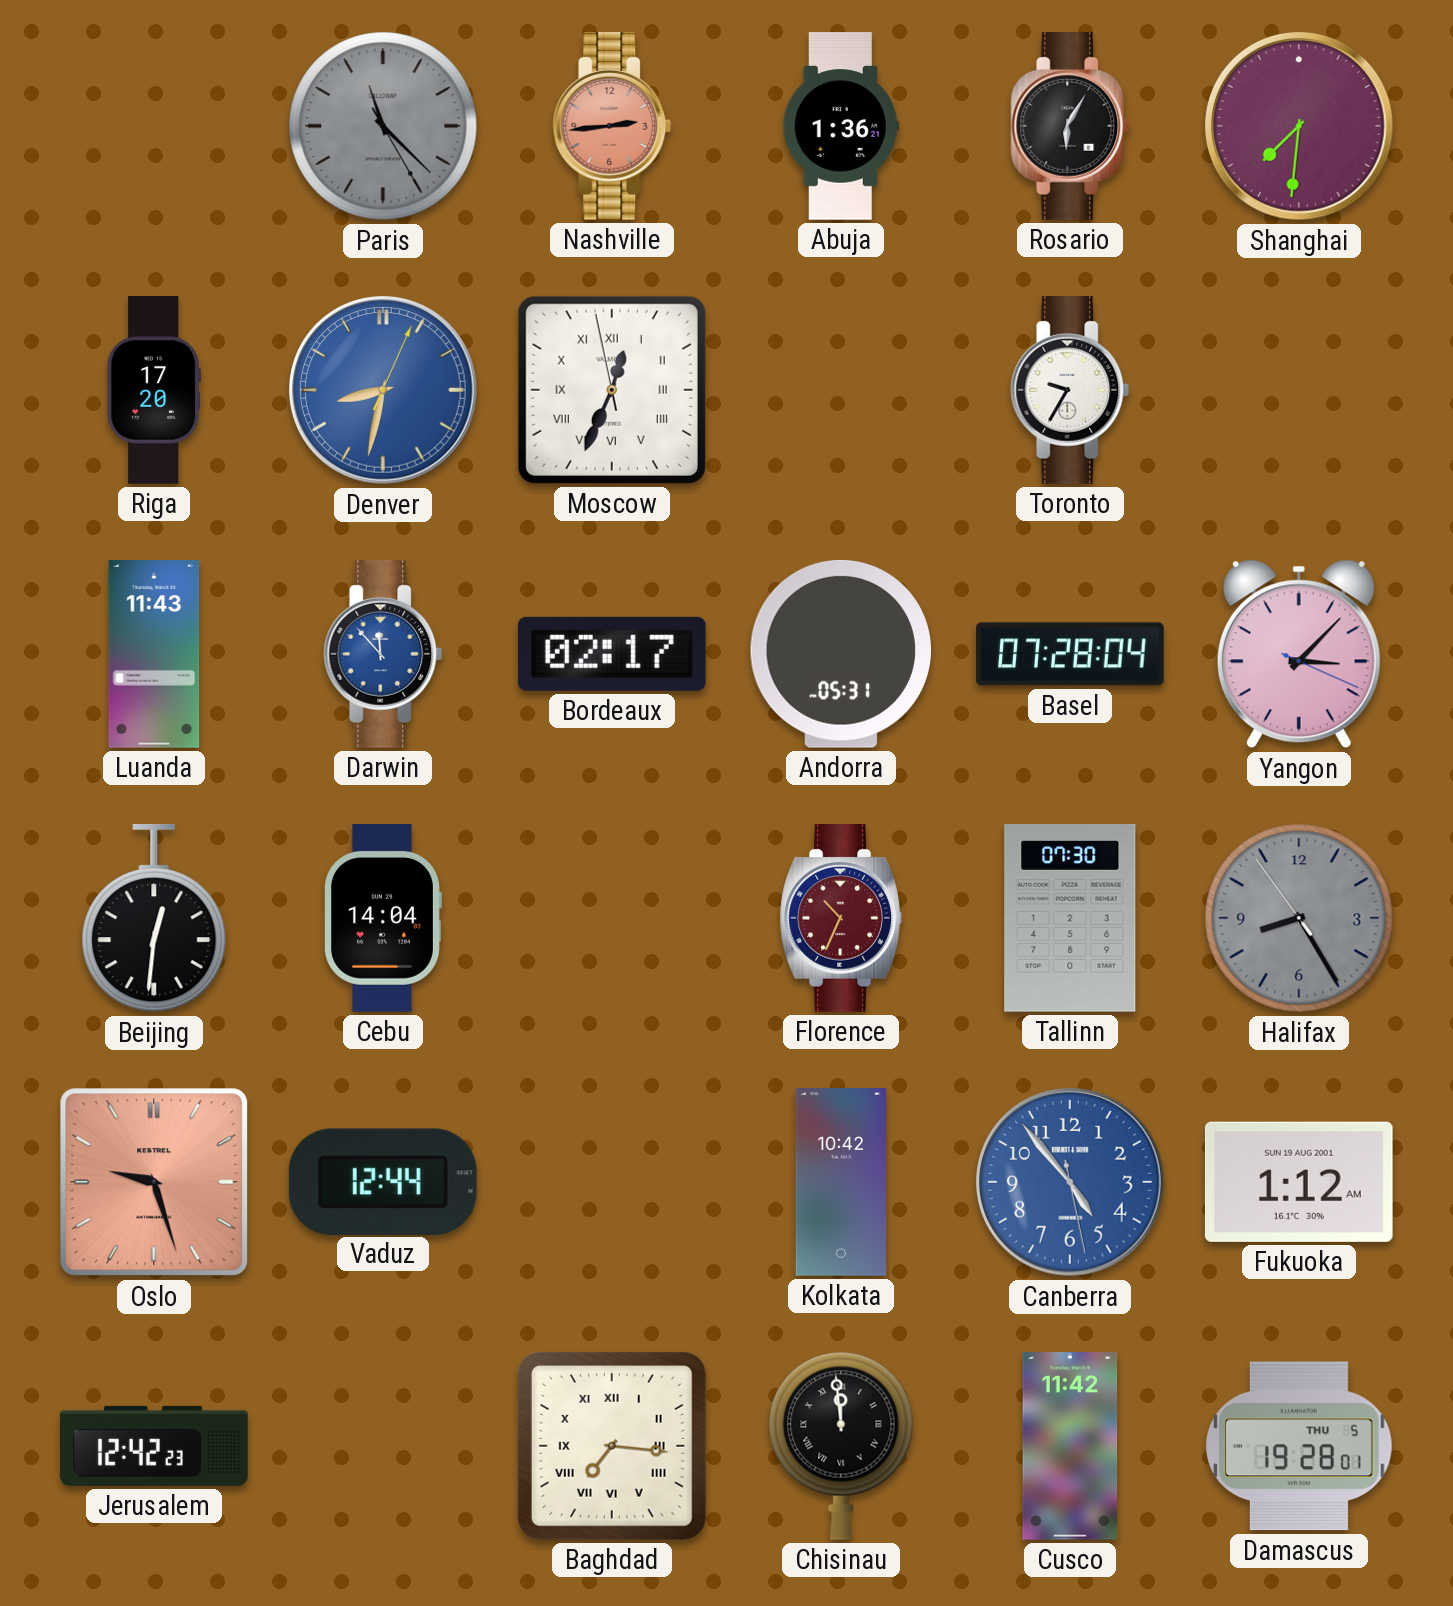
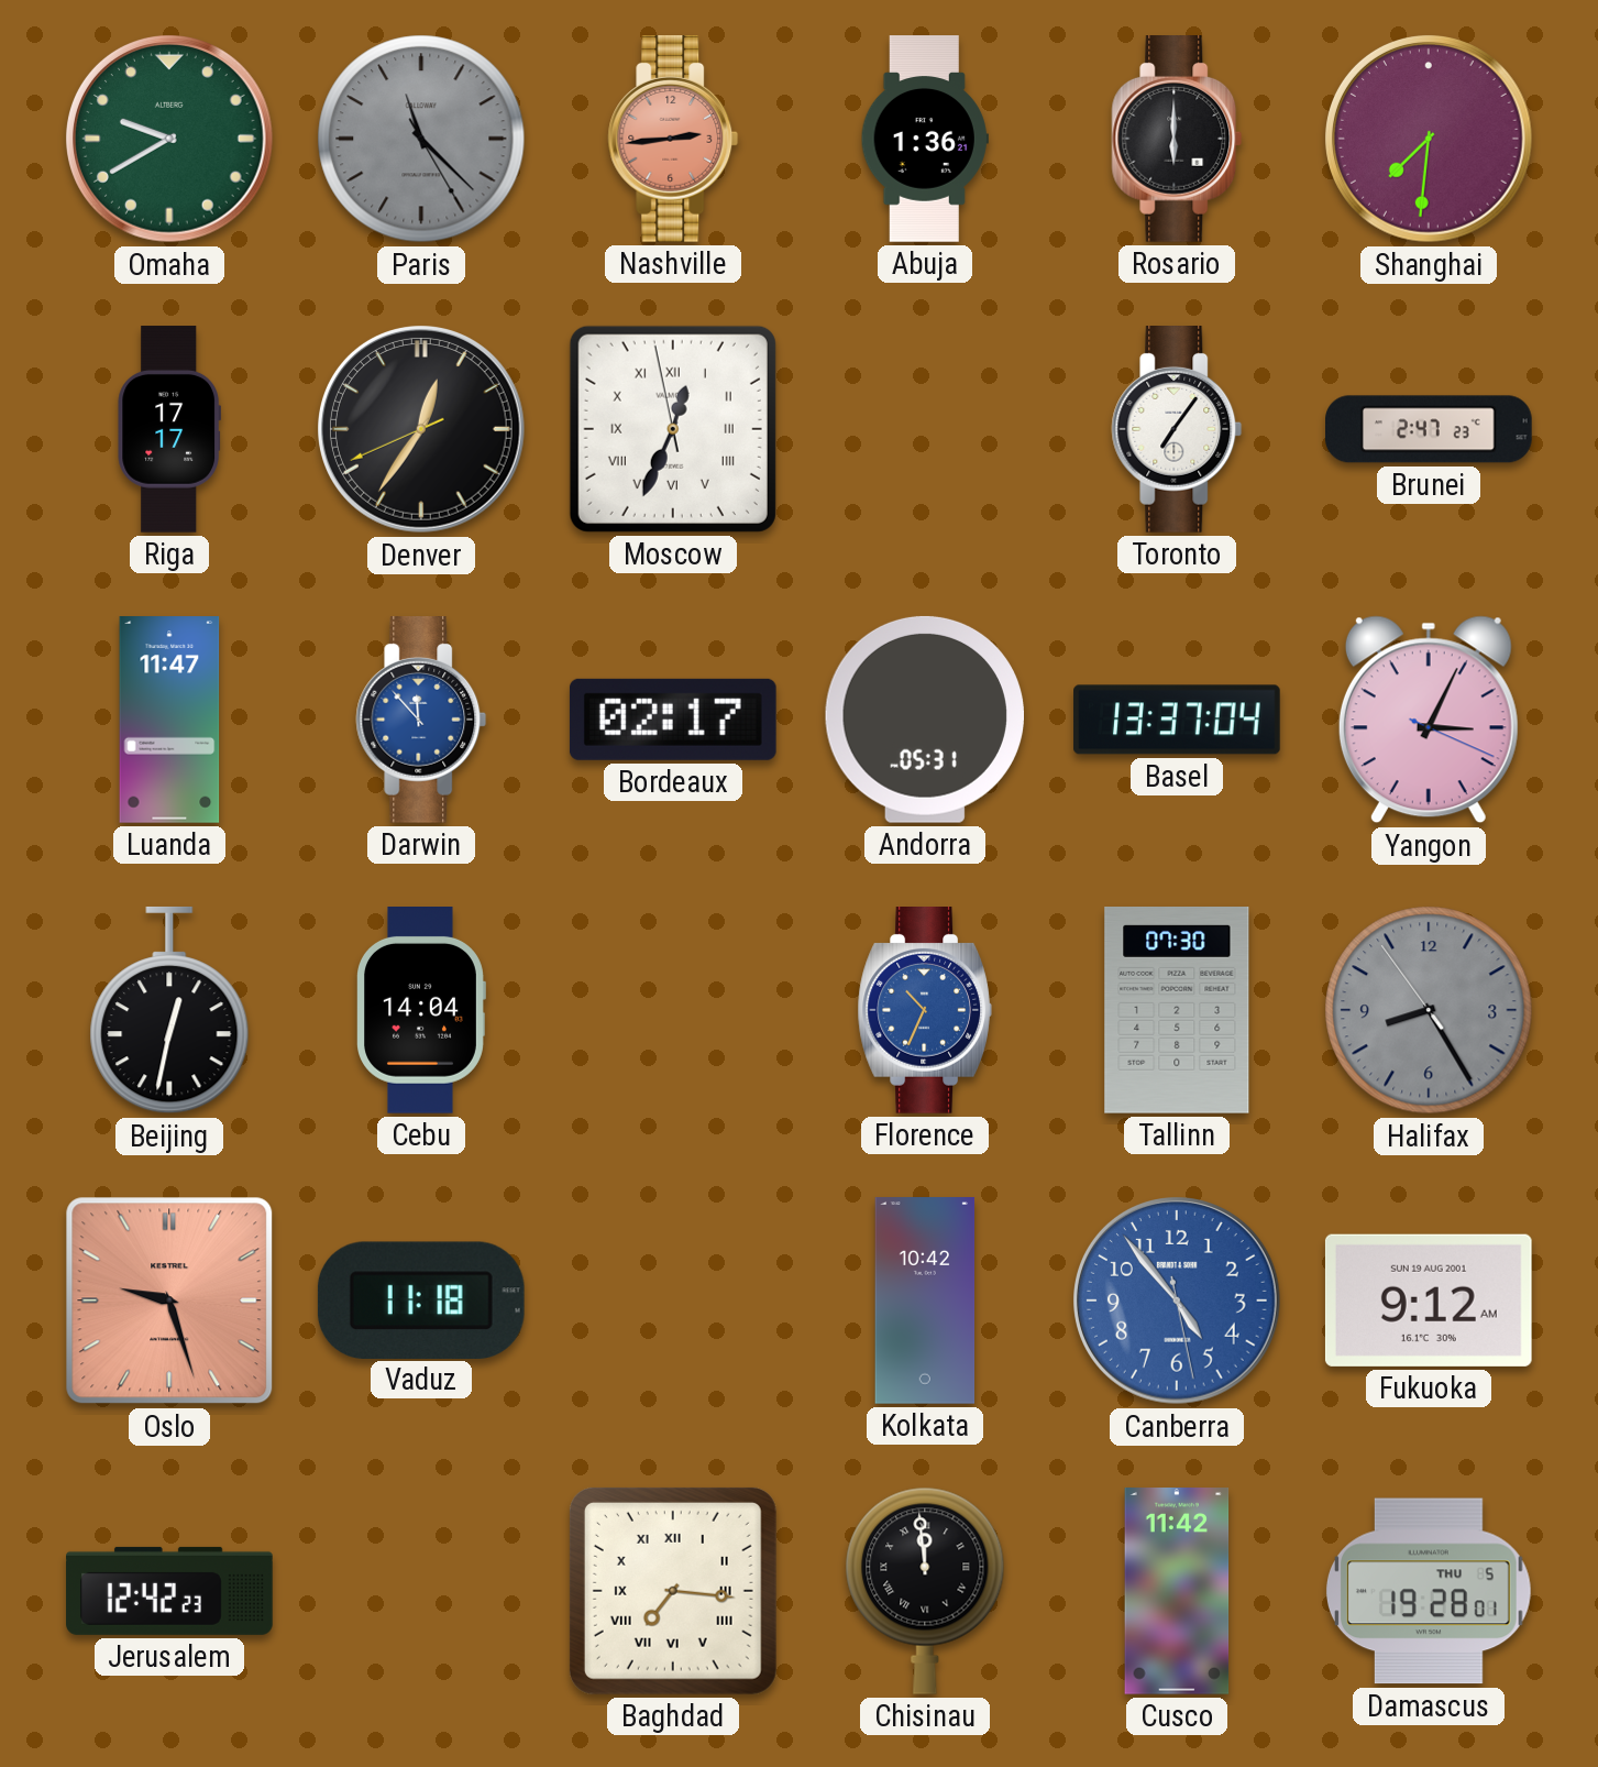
Omaha: none -> 9:40
Rosario: 6:05 -> 6:00
Riga: 17:20 -> 17:17
Denver: 8:32 -> 12:35
Denver dial: blue -> black
Toronto: 9:35 -> 7:06
Brunei: none -> 2:47
Luanda: 11:43 -> 11:47
Basel: 07:28 -> 13:37
Yangon: 3:07 -> 3:04
Beijing: 12:31 -> 12:32
Florence dial: burgundy -> blue
Vaduz: 12:44 -> 11:18
Fukuoka: 1:12 -> 9:12
